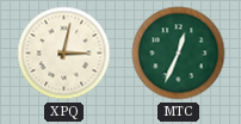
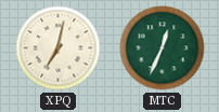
XPQ: 3:02 -> 7:02
